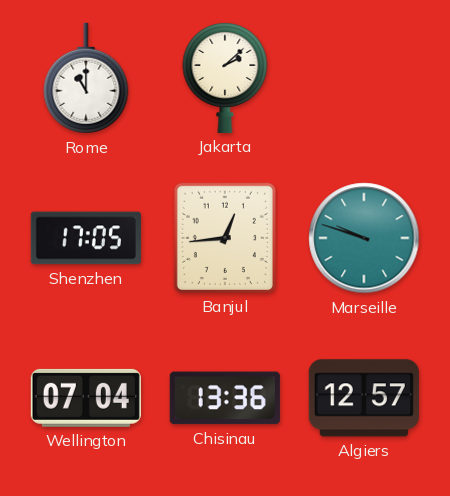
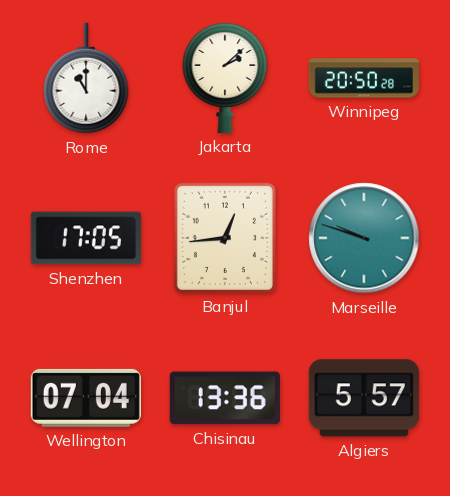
Winnipeg: none -> 20:50
Algiers: 12:57 -> 5:57
